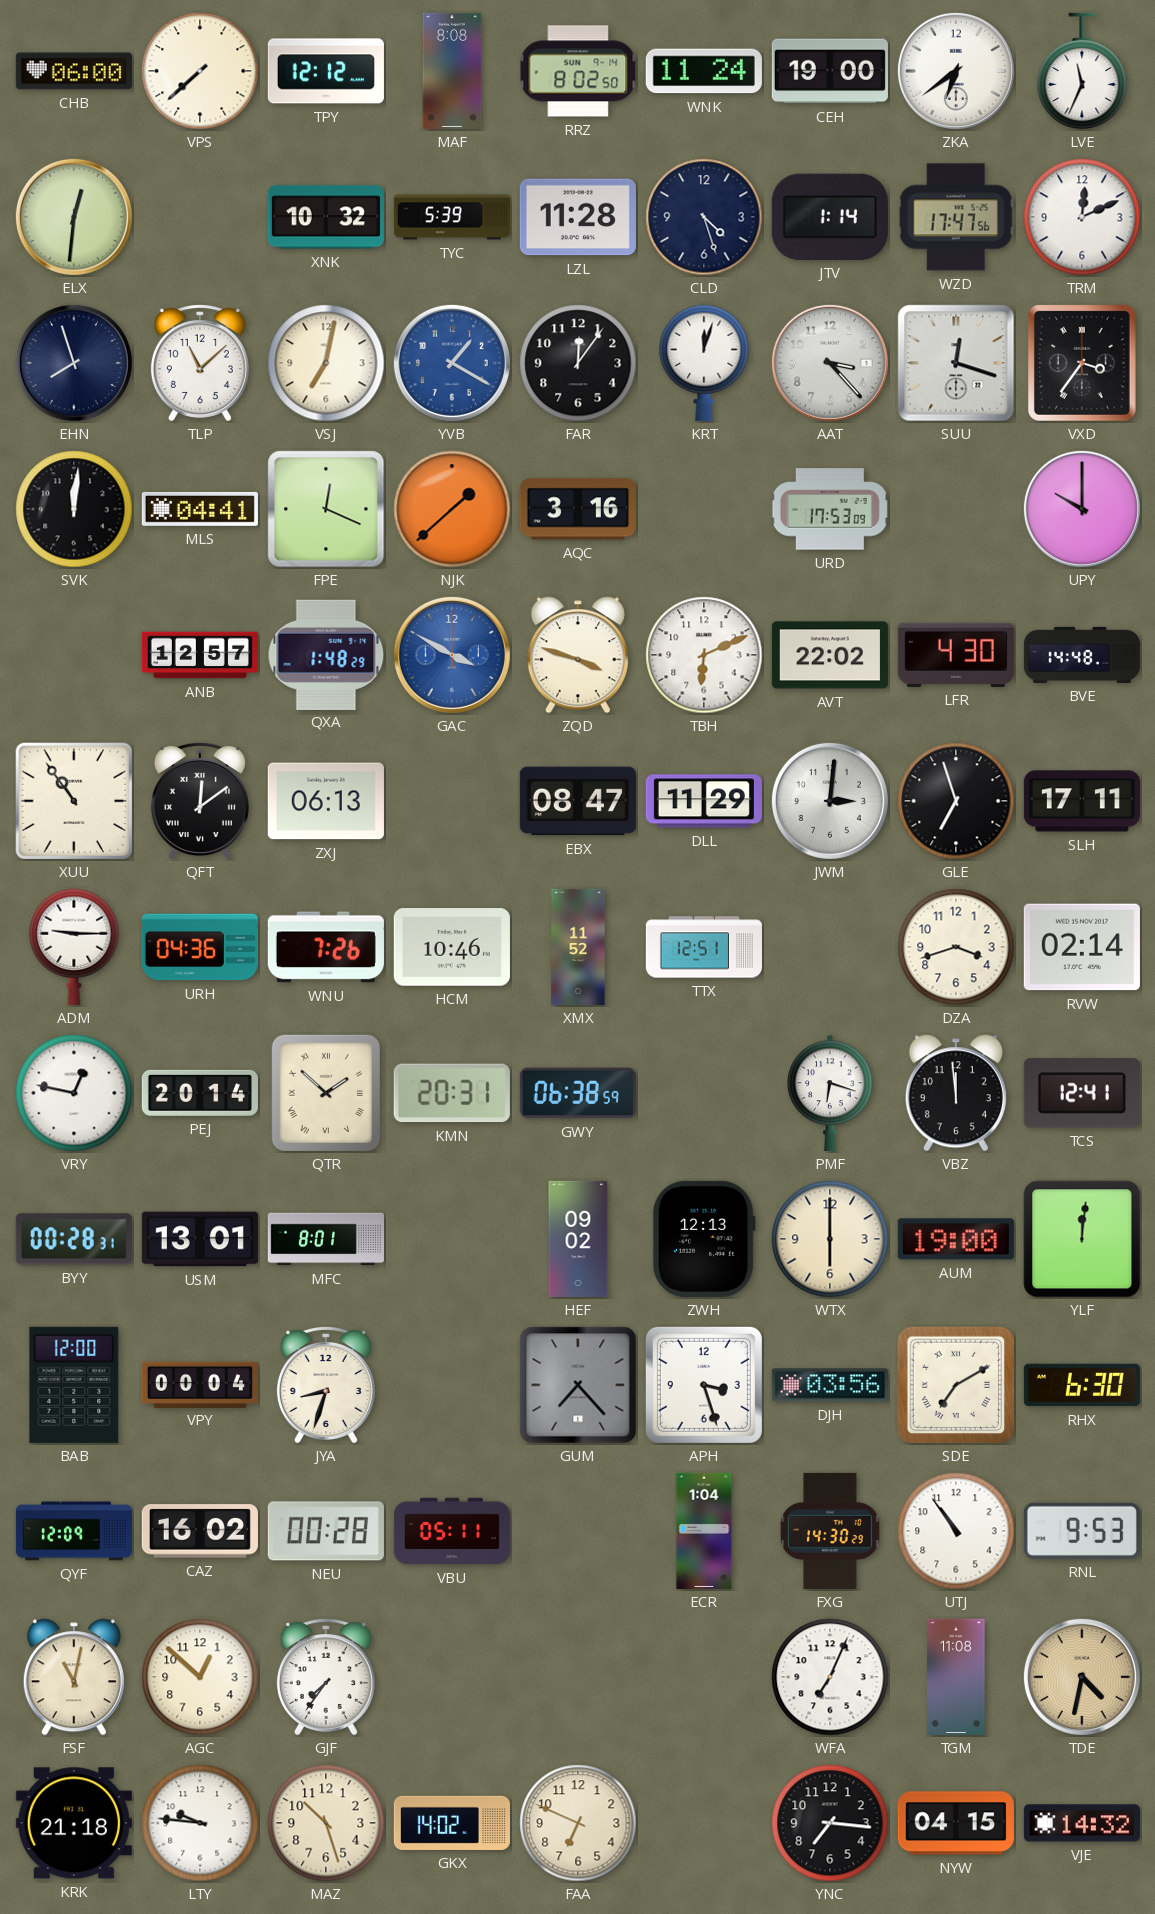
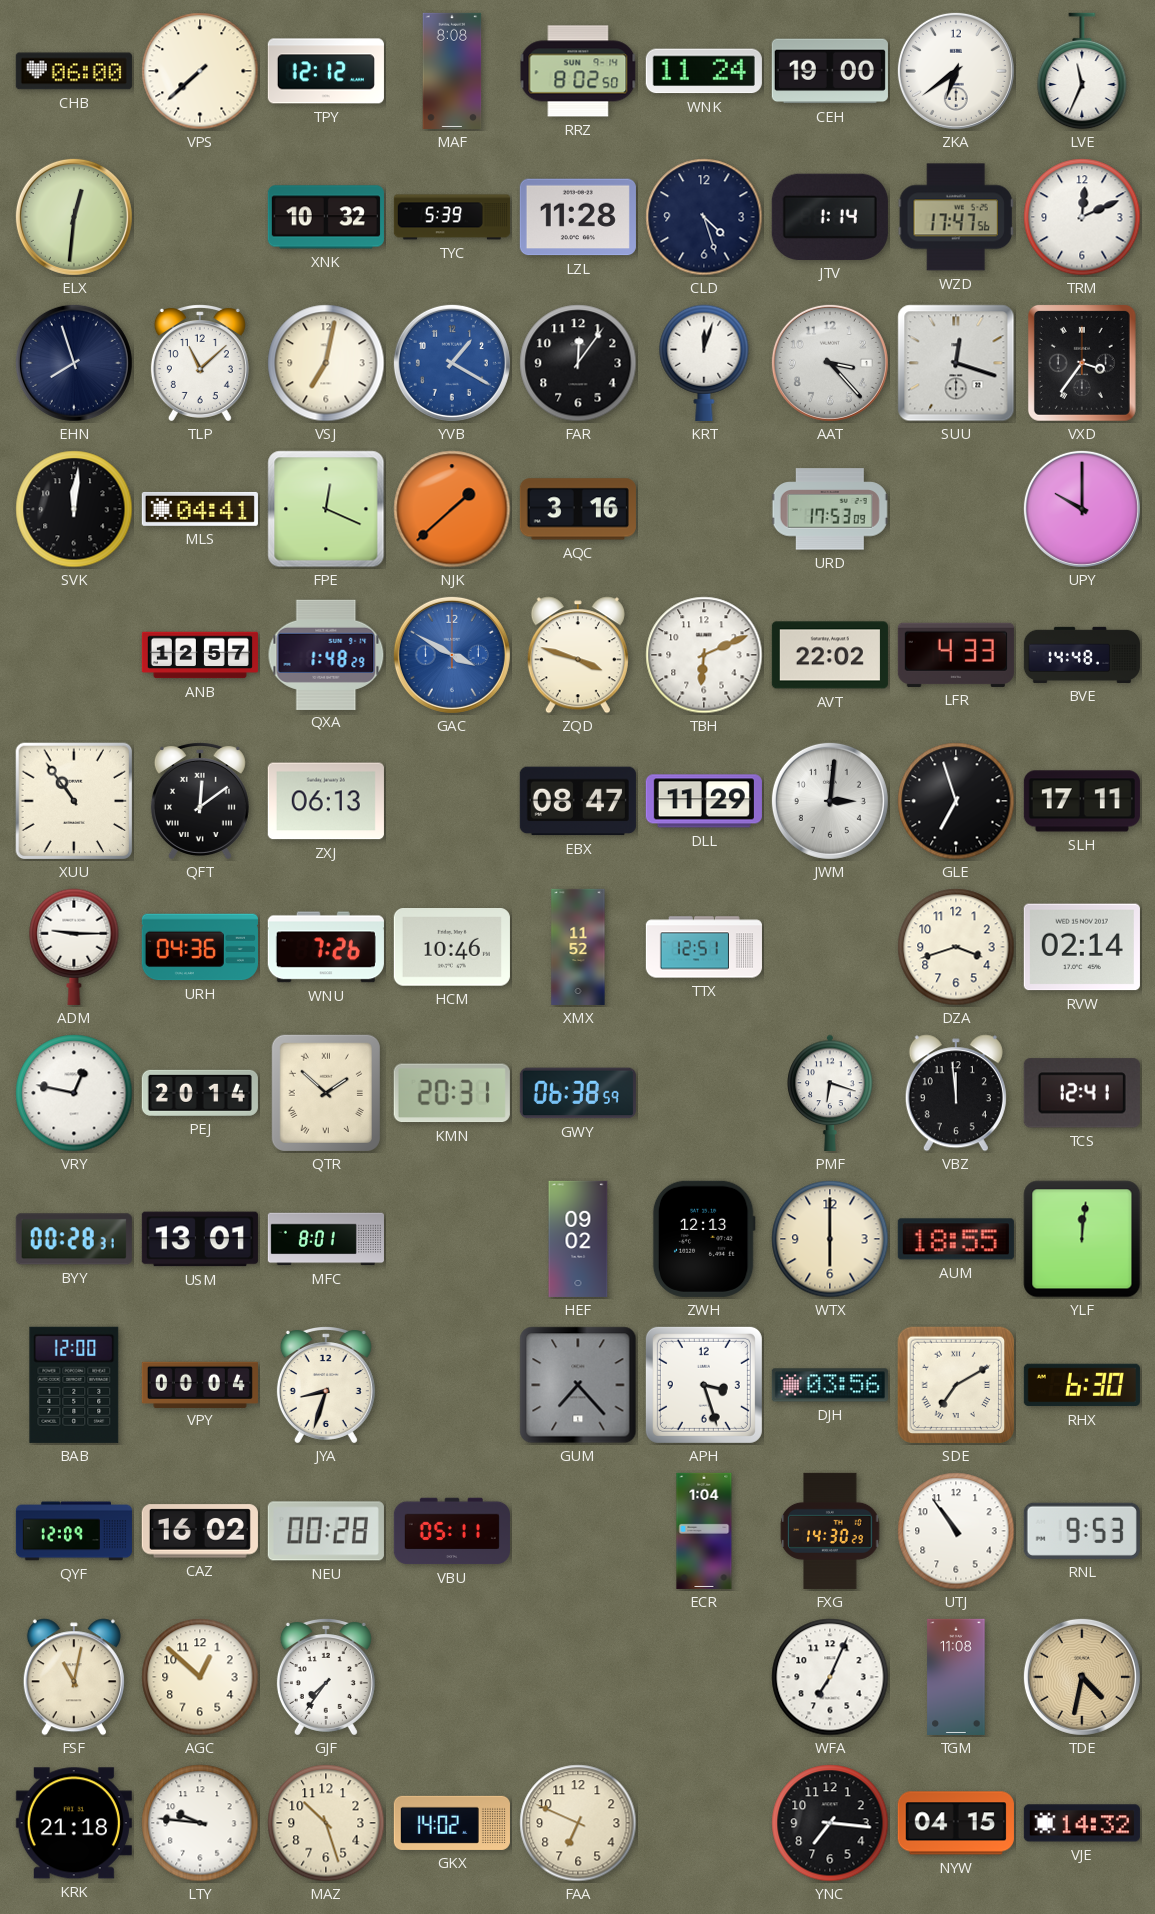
LFR: 4:30 -> 4:33
AUM: 19:00 -> 18:55
